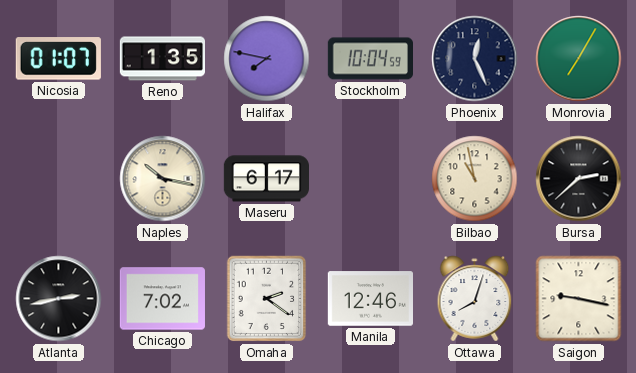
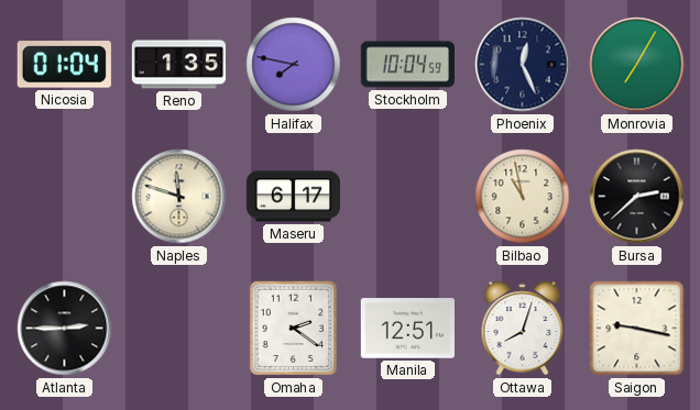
Nicosia: 01:07 -> 01:04
Naples: 10:17 -> 11:48
Atlanta: 2:43 -> 2:45
Chicago: 7:02 -> none
Manila: 12:46 -> 12:51
